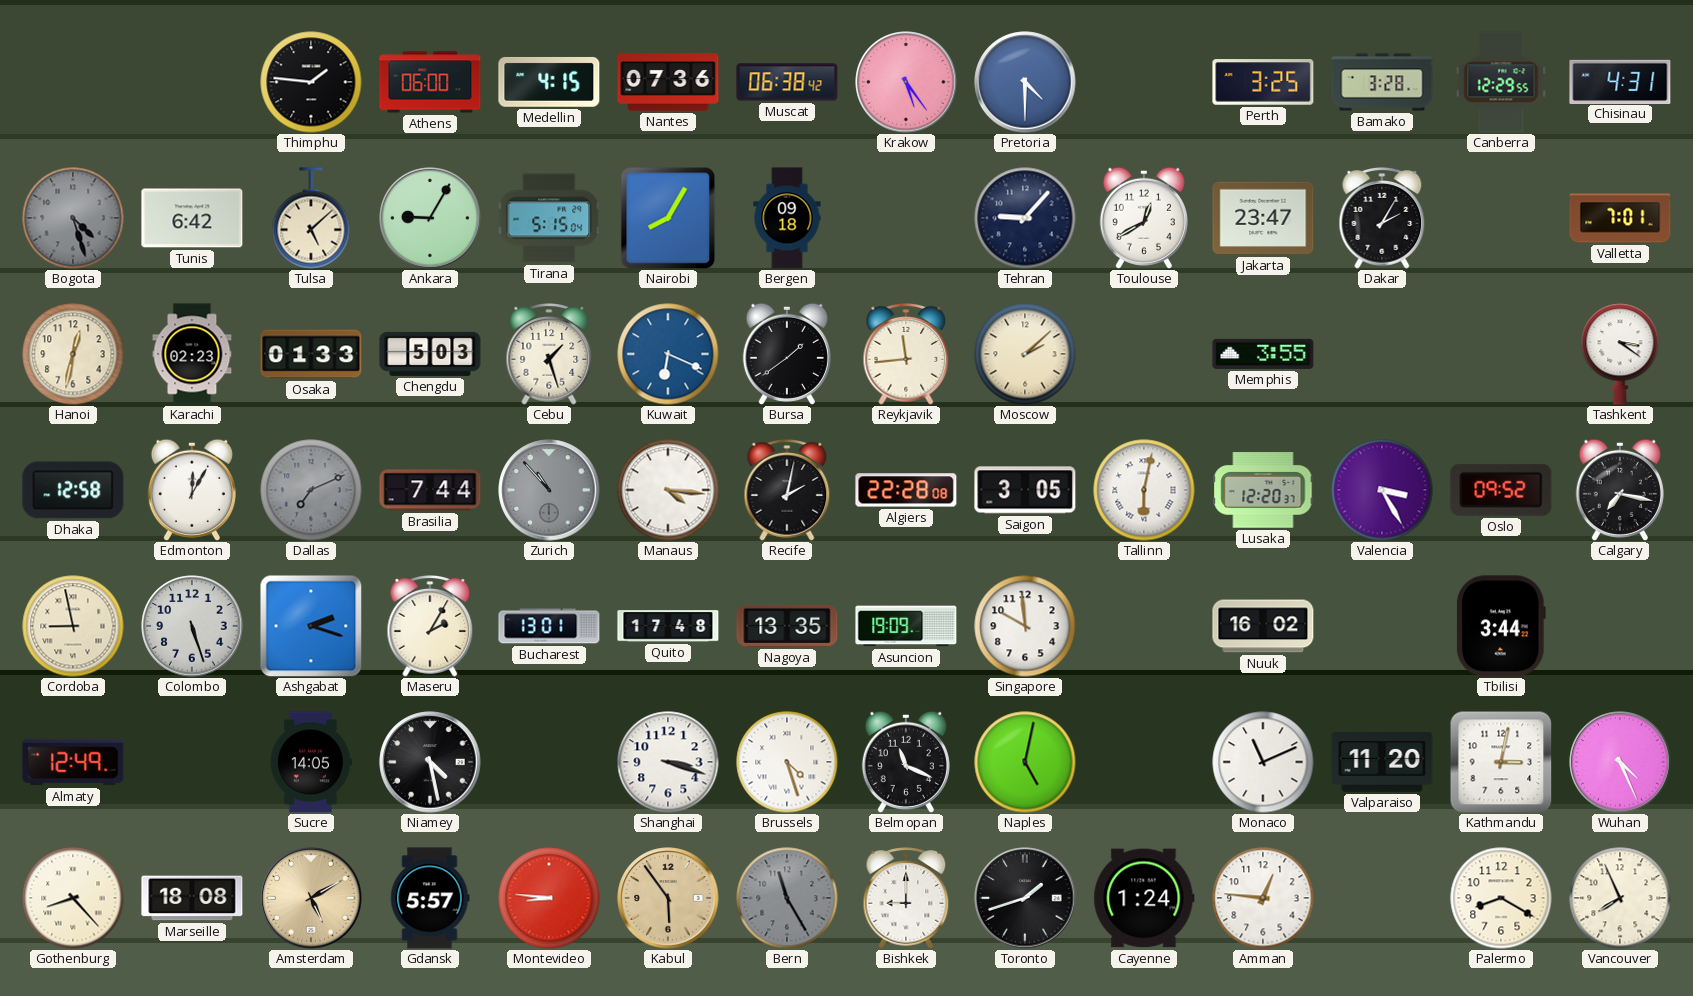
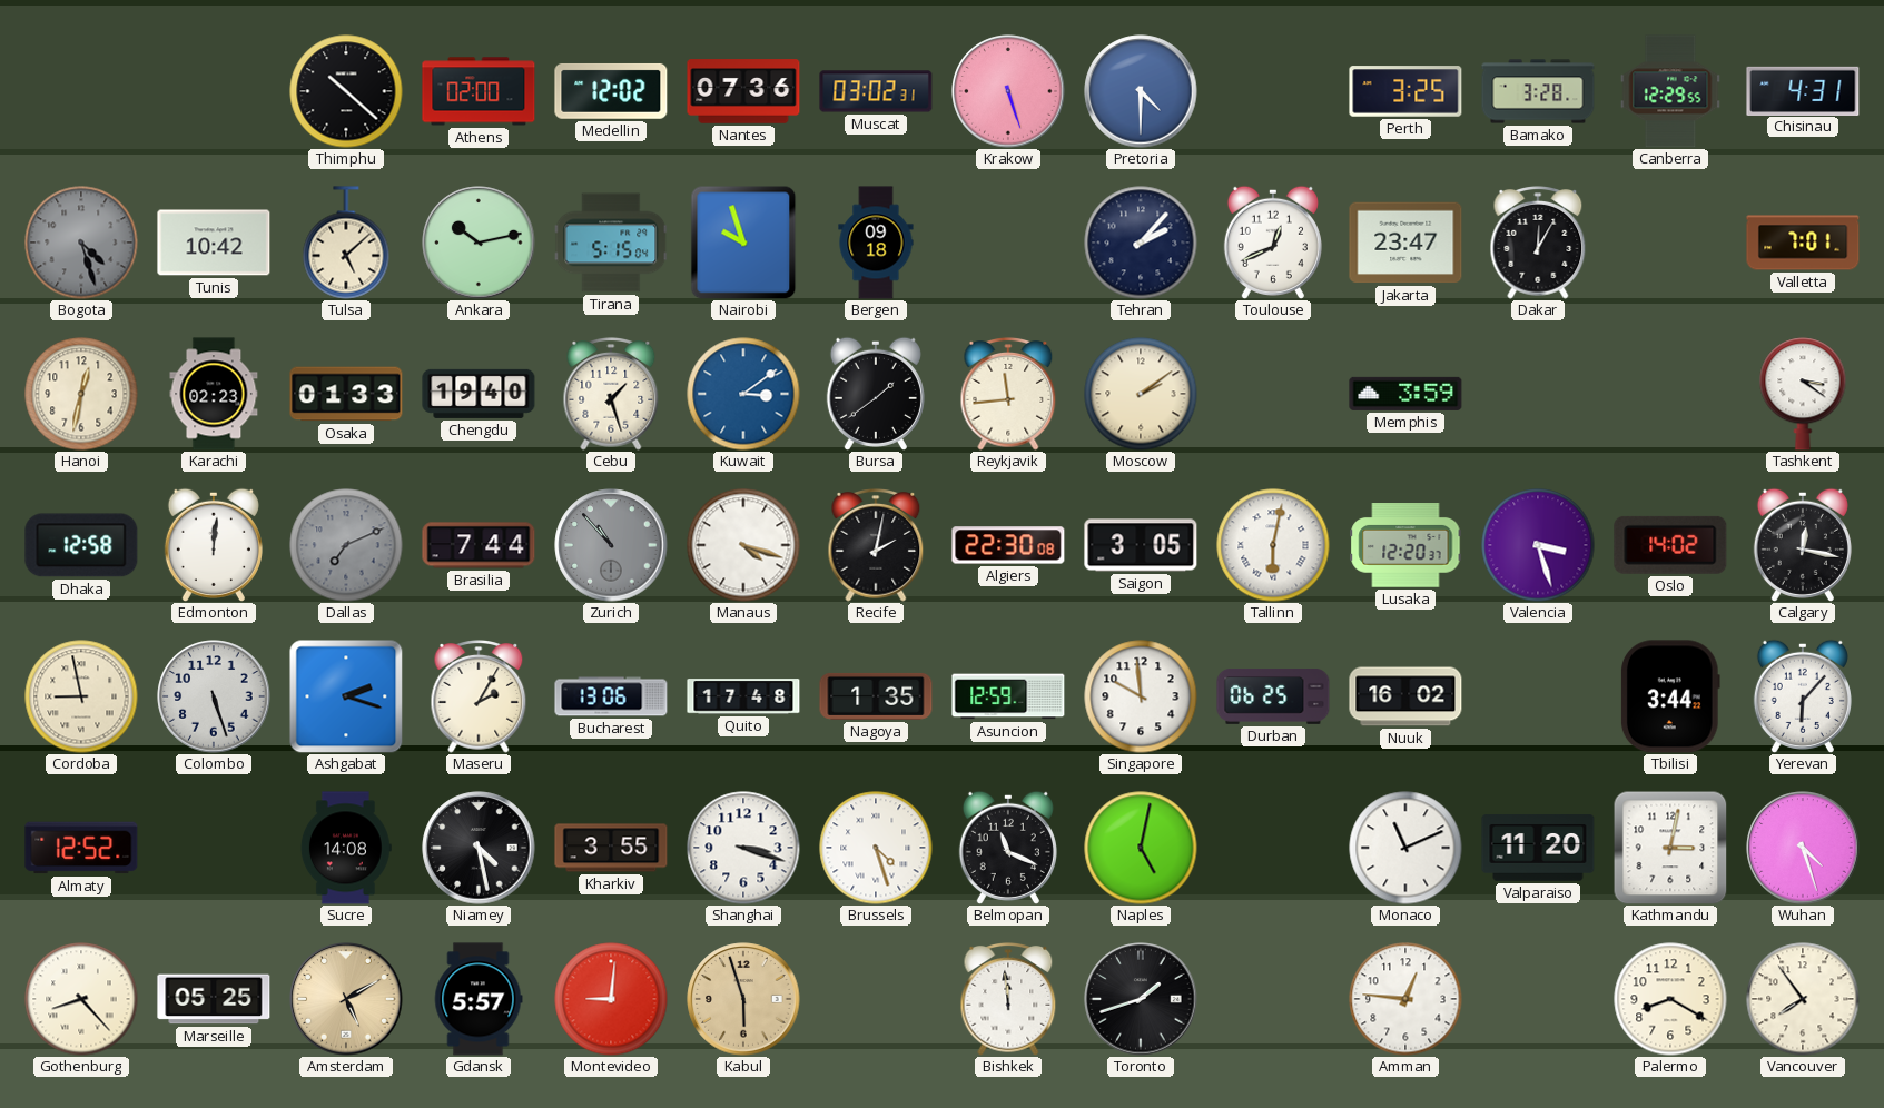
Thimphu: 1:46 -> 10:22
Athens: 06:00 -> 02:00
Medellin: 4:15 -> 12:02
Muscat: 06:38 -> 03:02
Krakow: 5:24 -> 5:27
Tunis: 6:42 -> 10:42
Ankara: 9:05 -> 10:13
Nairobi: 8:05 -> 9:57
Tehran: 9:07 -> 2:07
Toulouse: 12:40 -> 12:41
Dakar: 2:05 -> 12:05
Chengdu: 5:03 -> 19:40
Kuwait: 6:19 -> 3:09
Moscow: 2:08 -> 2:09
Memphis: 3:55 -> 3:59
Edmonton: 12:05 -> 12:01
Manaus: 4:16 -> 4:18
Algiers: 22:28 -> 22:30
Valencia: 3:25 -> 3:27
Oslo: 09:52 -> 14:02
Calgary: 7:17 -> 12:17
Bucharest: 13:01 -> 13:06
Nagoya: 13:35 -> 1:35
Asuncion: 19:09 -> 12:59
Durban: none -> 06:25
Yerevan: none -> 6:07
Almaty: 12:49 -> 12:52
Sucre: 14:05 -> 14:08
Kharkiv: none -> 3:55
Wuhan: 4:26 -> 4:27
Marseille: 18:08 -> 05:25
Montevideo: 8:46 -> 9:01
Kabul: 5:54 -> 5:57
Bern: 11:25 -> none
Bishkek: 9:00 -> 11:59
Cayenne: 1:24 -> none
Vancouver: 7:56 -> 7:54
